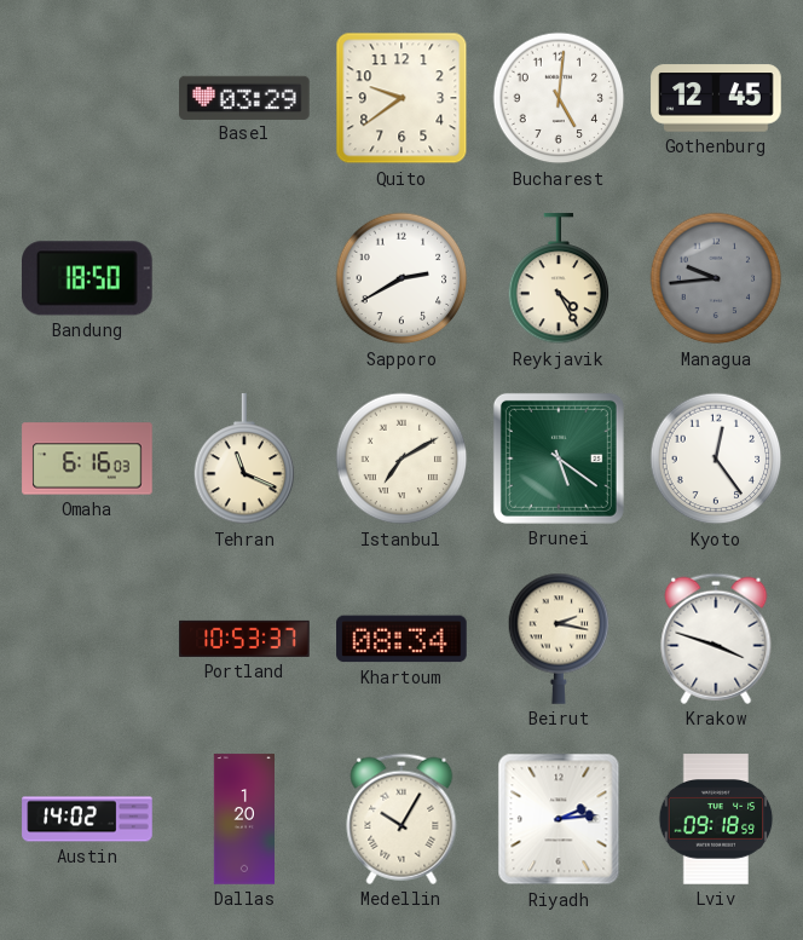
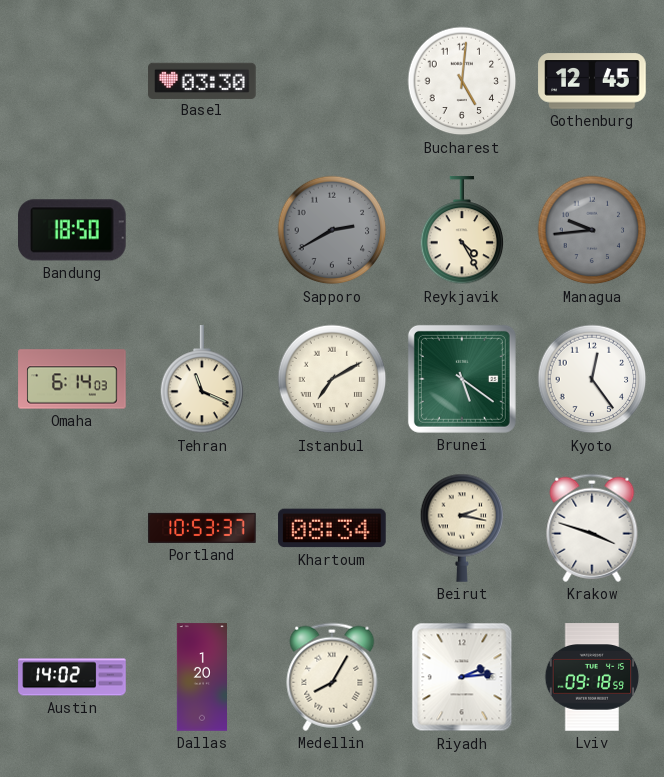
Basel: 03:29 -> 03:30
Quito: 9:39 -> none
Sapporo dial: white -> grey
Omaha: 6:16 -> 6:14
Medellin: 10:05 -> 8:05
